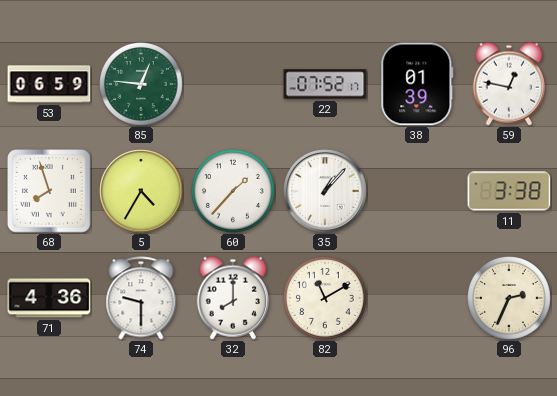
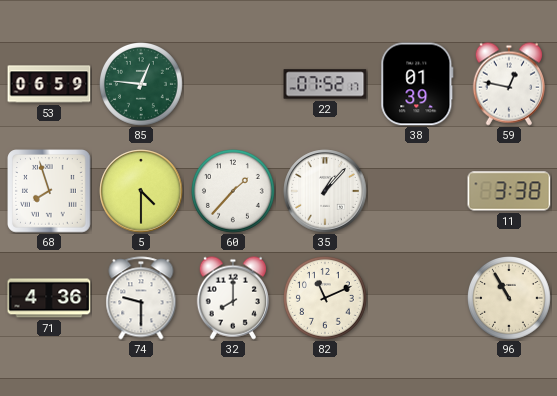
5: 4:35 -> 4:30
82: 11:10 -> 11:11
96: 2:34 -> 10:55
